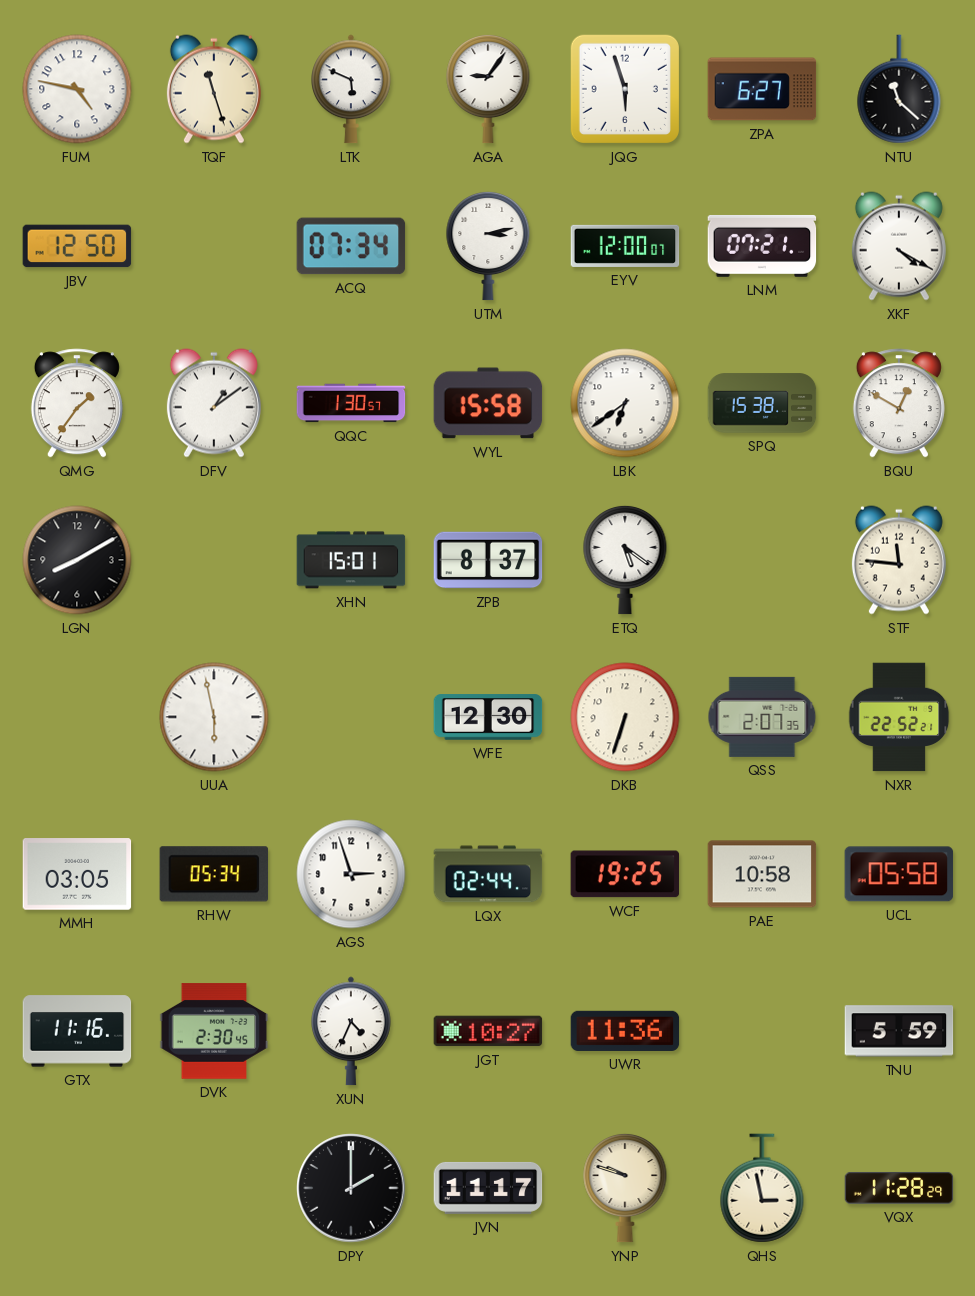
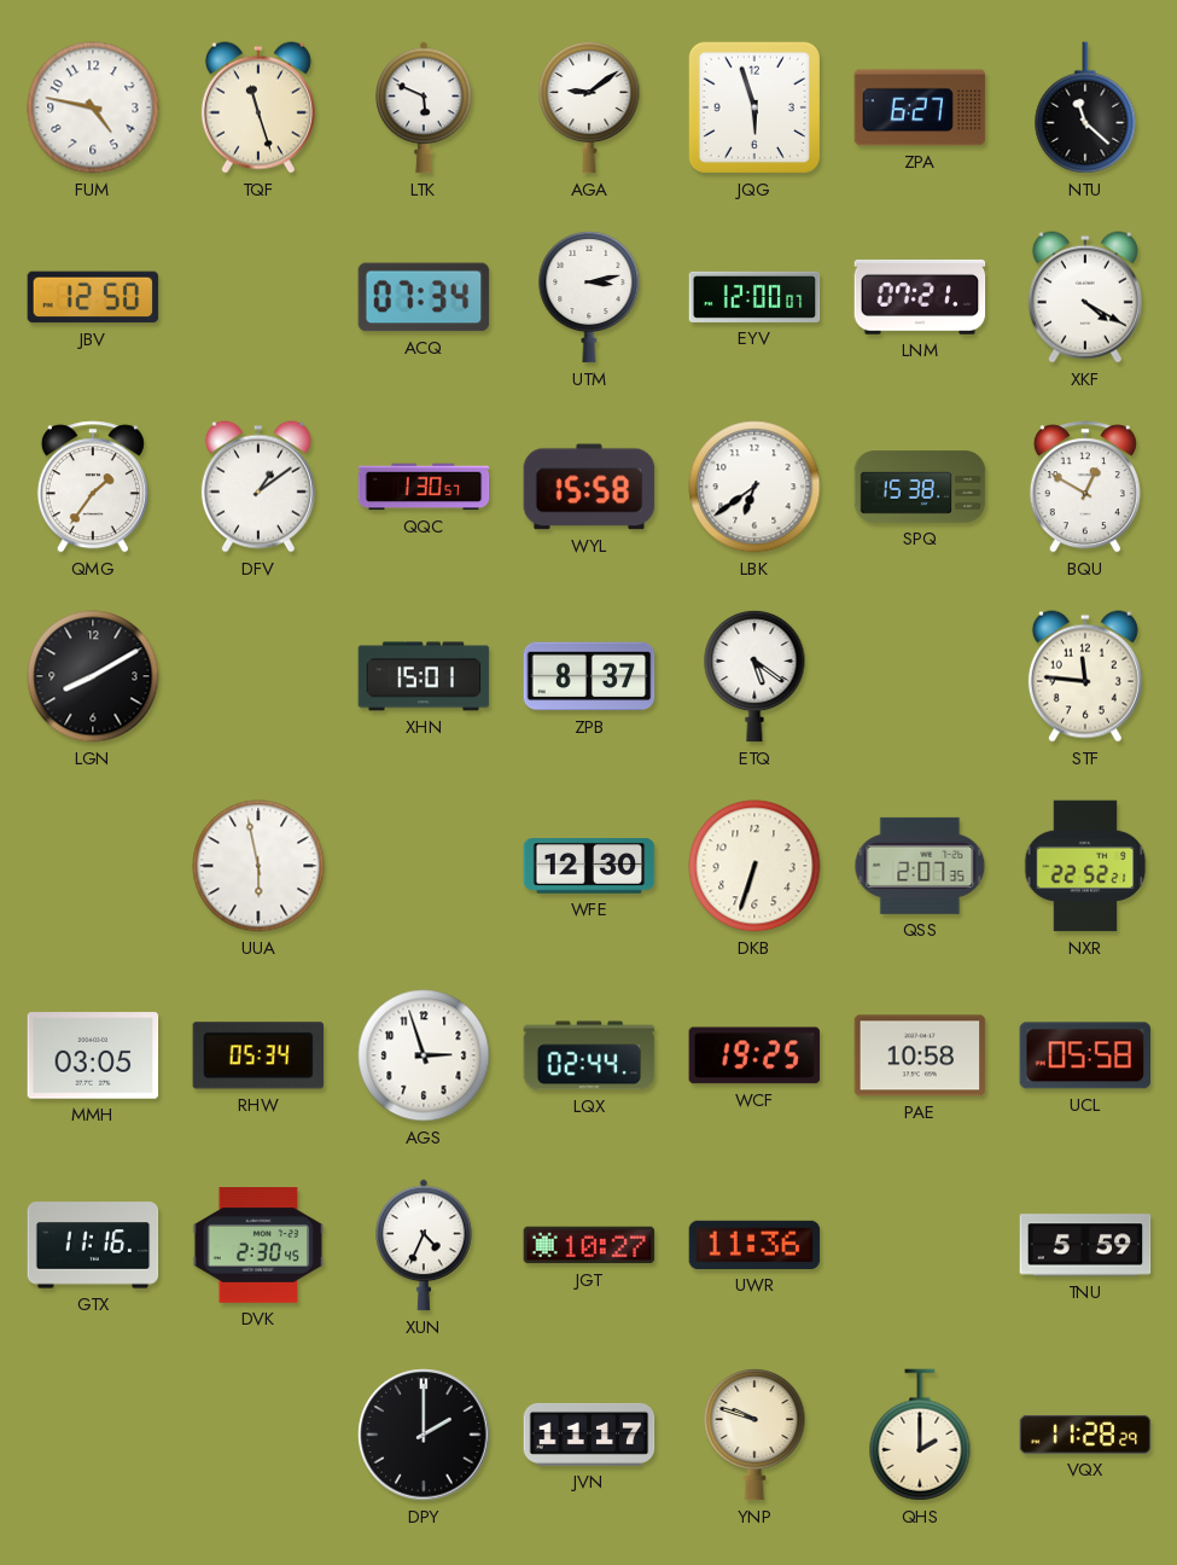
AGA: 9:06 -> 9:09
QHS: 2:58 -> 2:00
